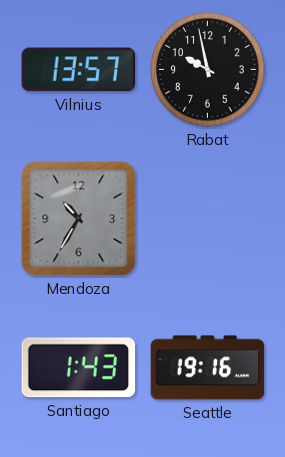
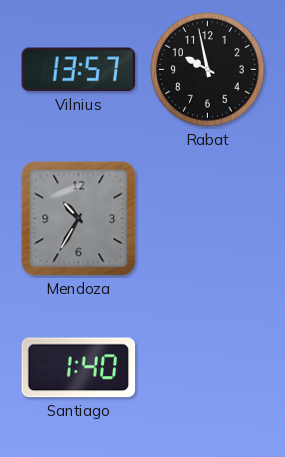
Santiago: 1:43 -> 1:40
Seattle: 19:16 -> none
